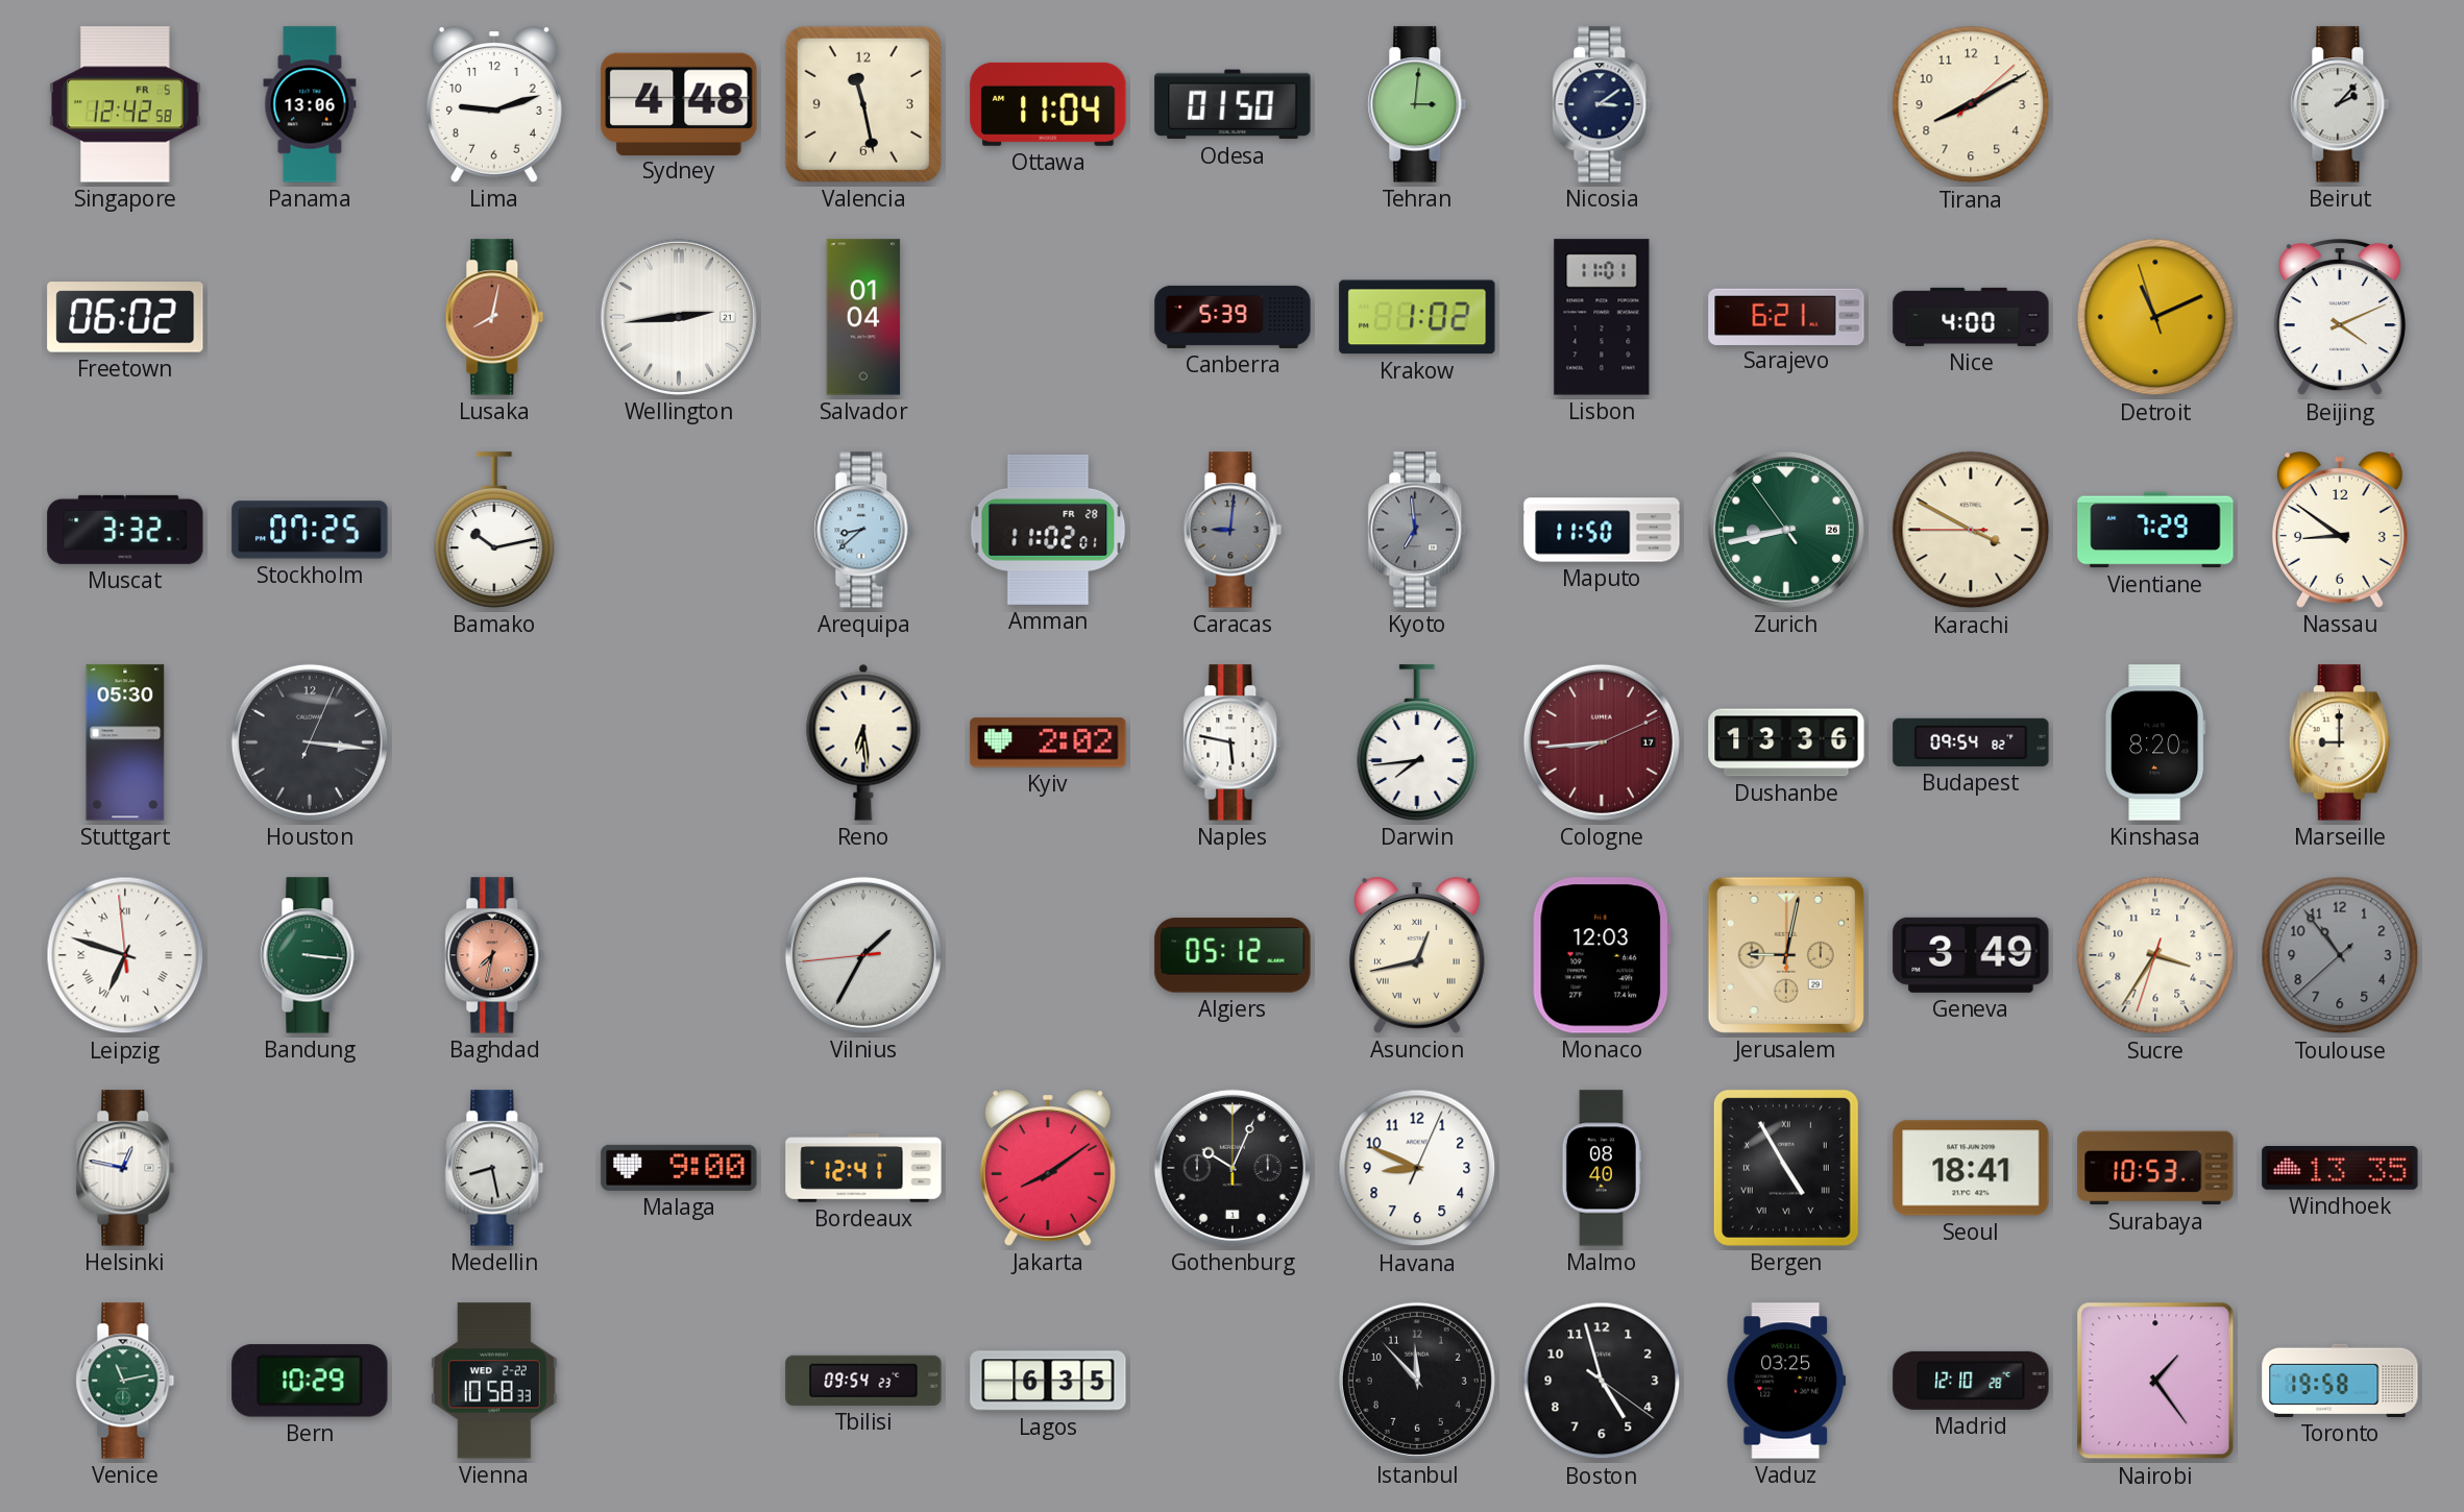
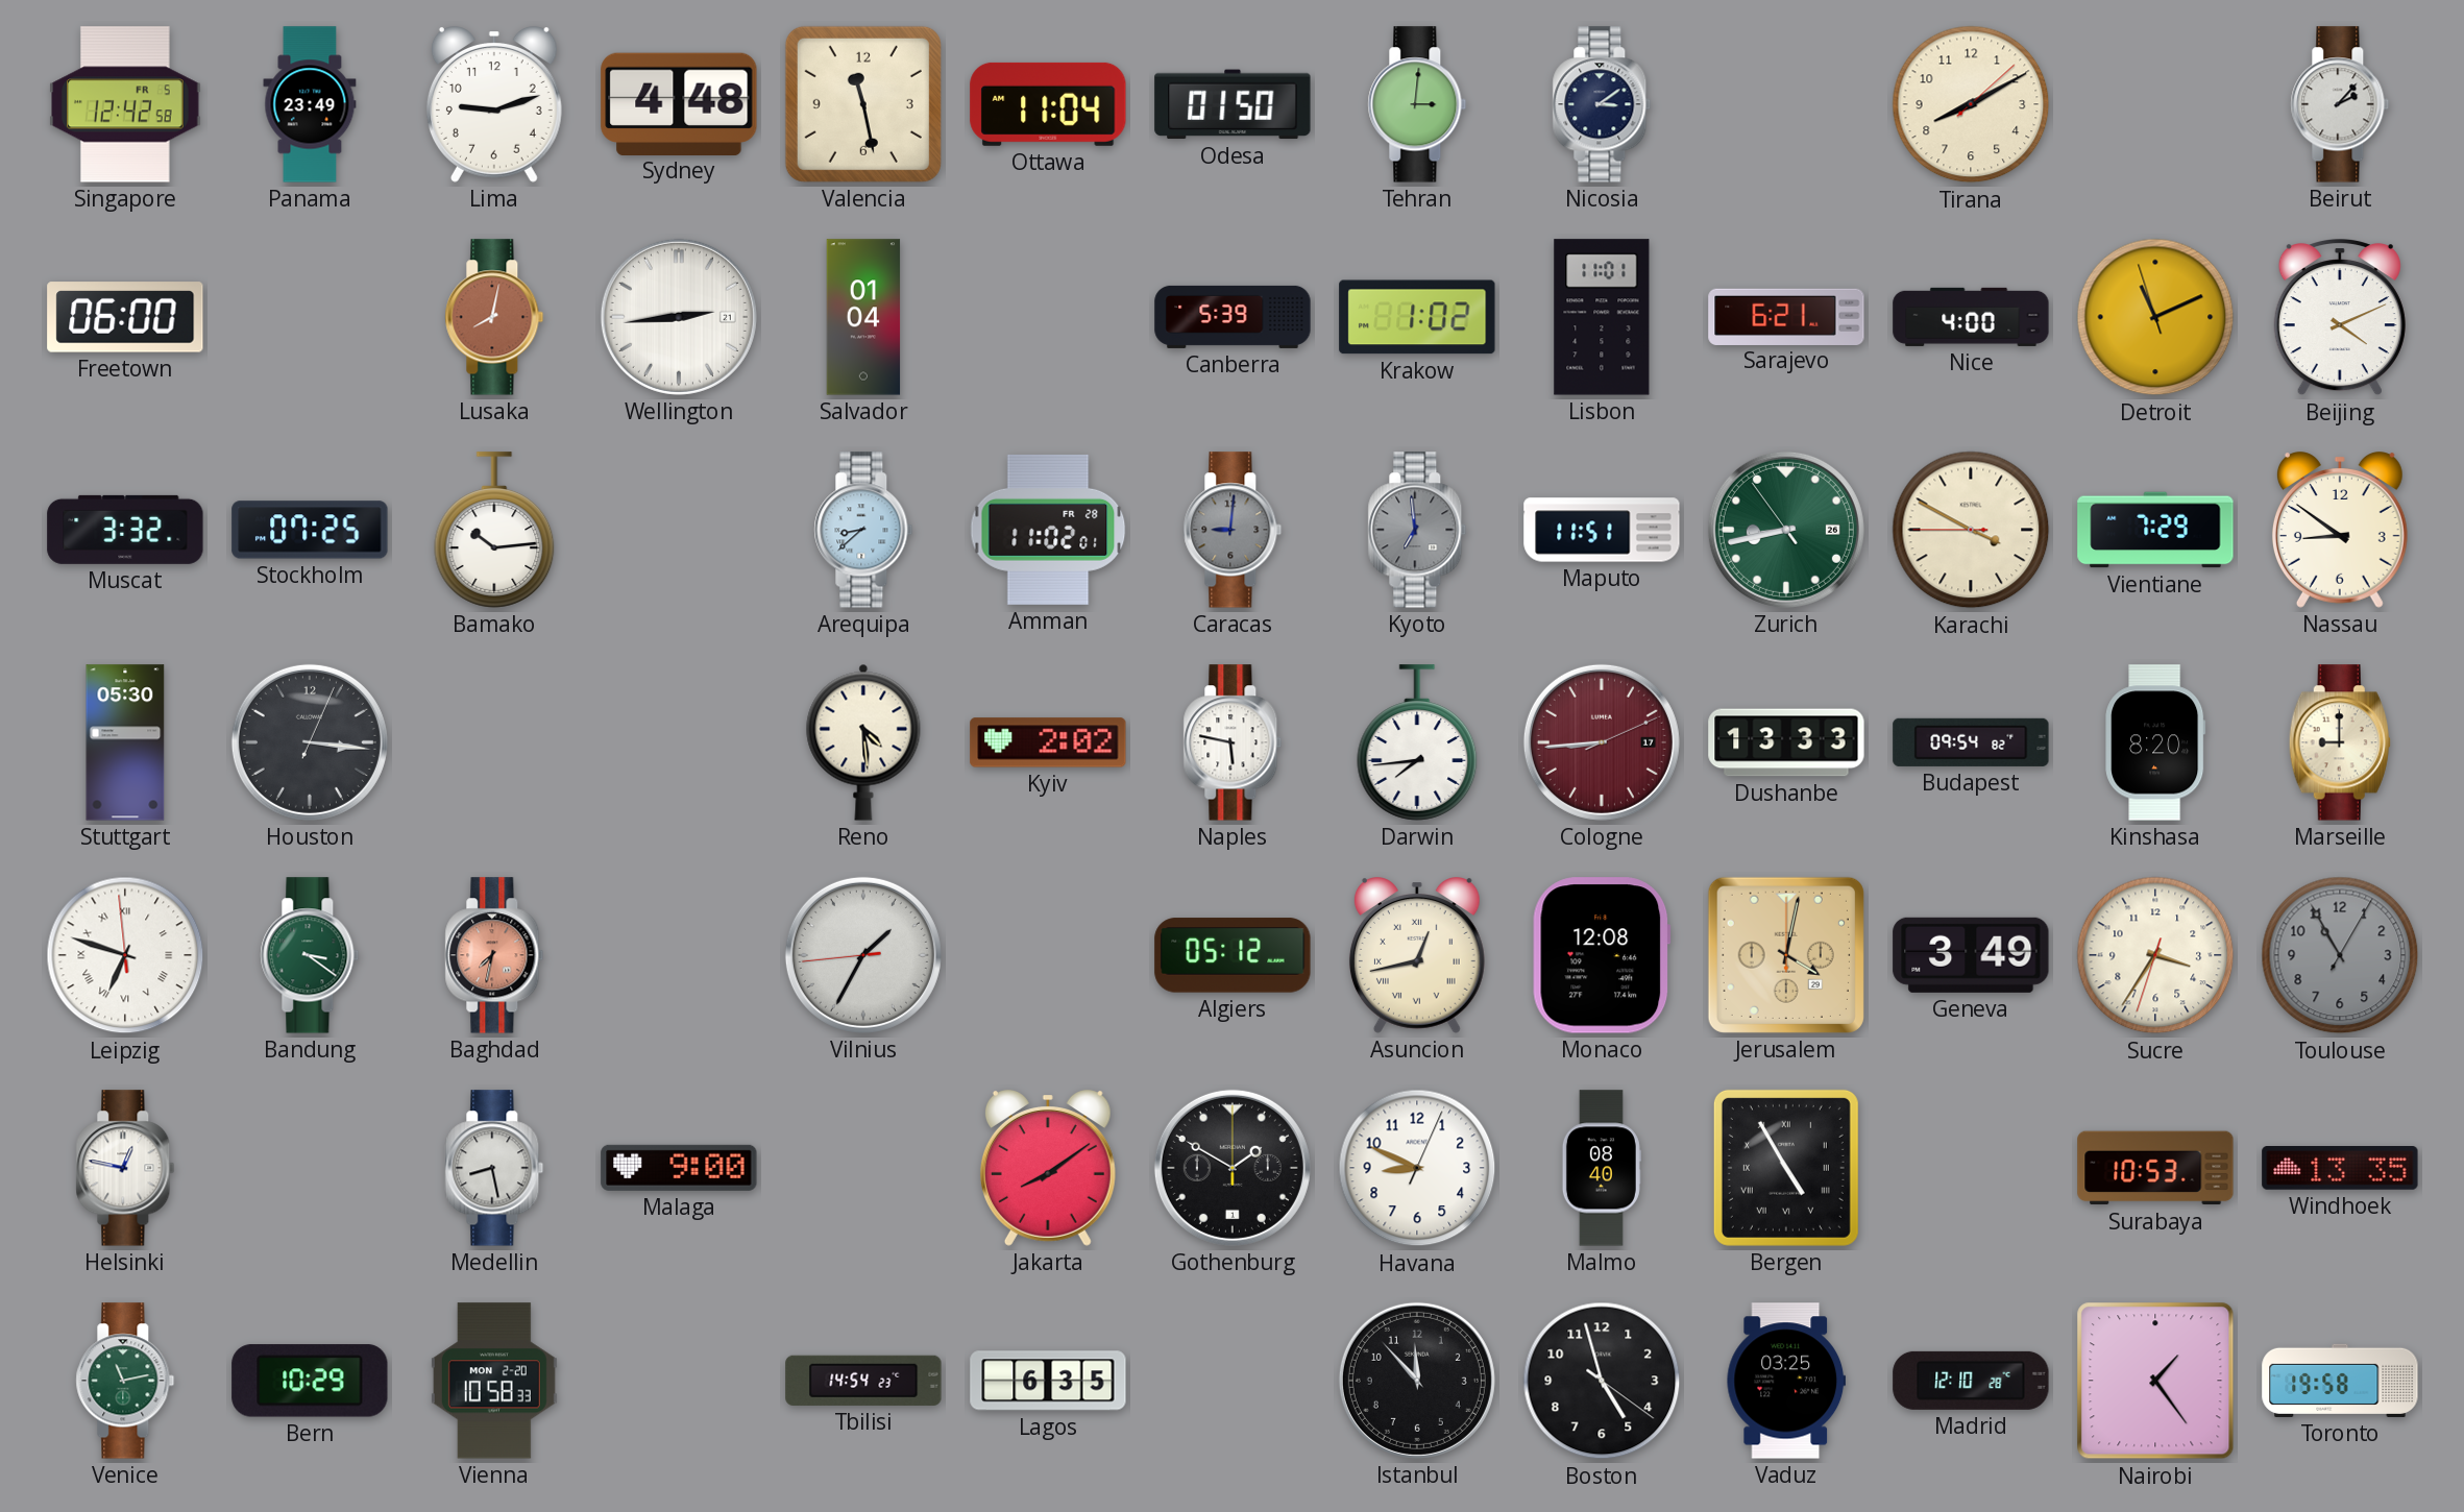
Panama: 13:06 -> 23:49
Freetown: 06:02 -> 06:00
Bamako: 10:13 -> 10:14
Maputo: 11:50 -> 11:51
Reno: 6:29 -> 4:29
Dushanbe: 13:36 -> 13:33
Bandung: 3:16 -> 3:21
Monaco: 12:03 -> 12:08
Jerusalem: 9:02 -> 4:02
Toulouse: 10:53 -> 10:55
Bordeaux: 12:41 -> none
Gothenburg: 10:04 -> 1:50
Seoul: 18:41 -> none
Vienna date: WED 2-22 -> MON 2-20
Tbilisi: 09:54 -> 14:54
